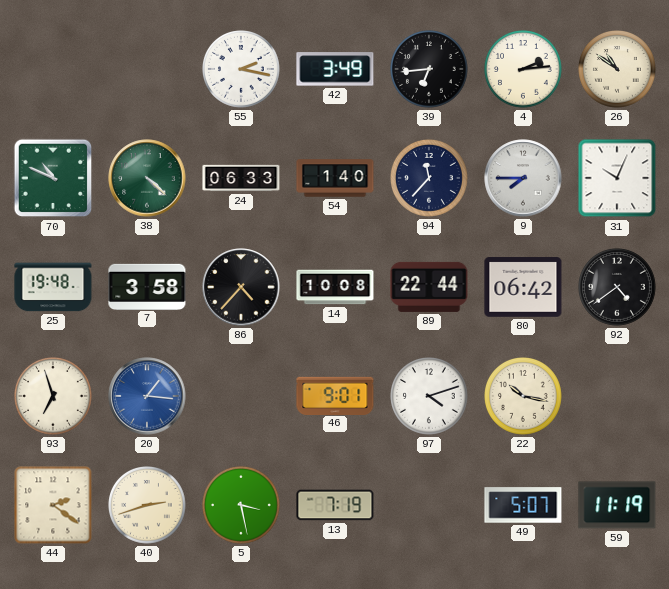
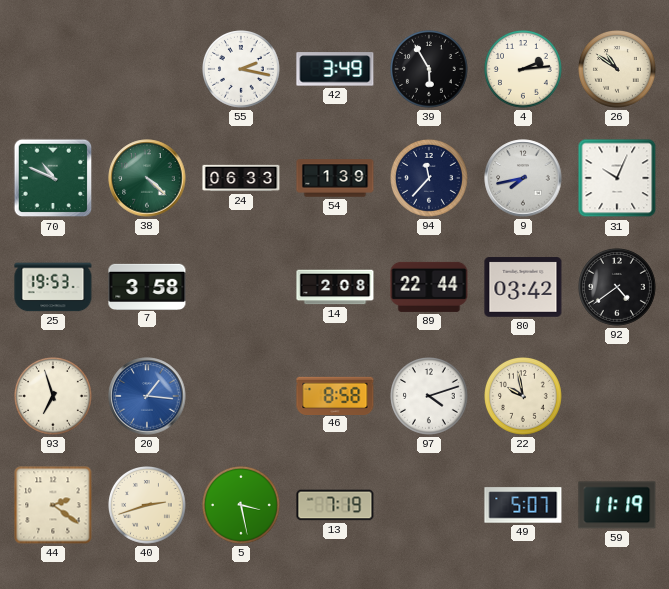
39: 6:44 -> 5:55
54: 1:40 -> 1:39
9: 7:45 -> 7:43
25: 19:48 -> 19:53
86: 4:37 -> none
14: 10:08 -> 2:08
80: 06:42 -> 03:42
46: 9:01 -> 8:58
22: 10:17 -> 9:58
